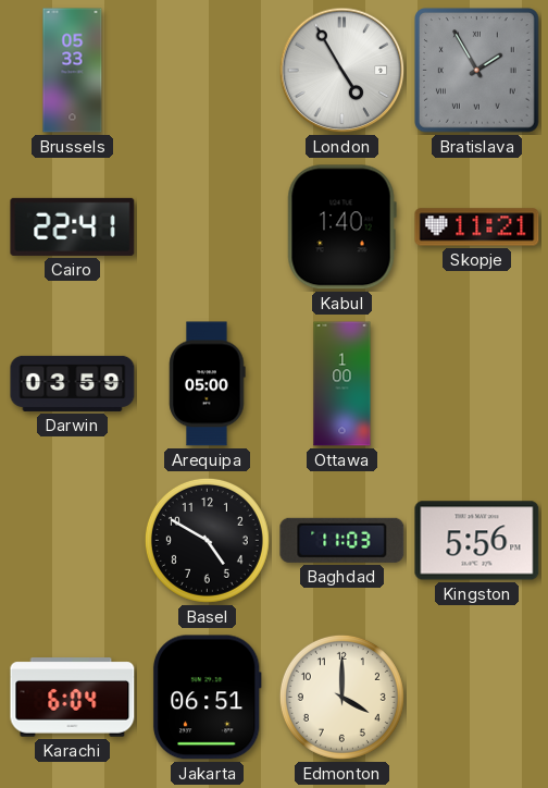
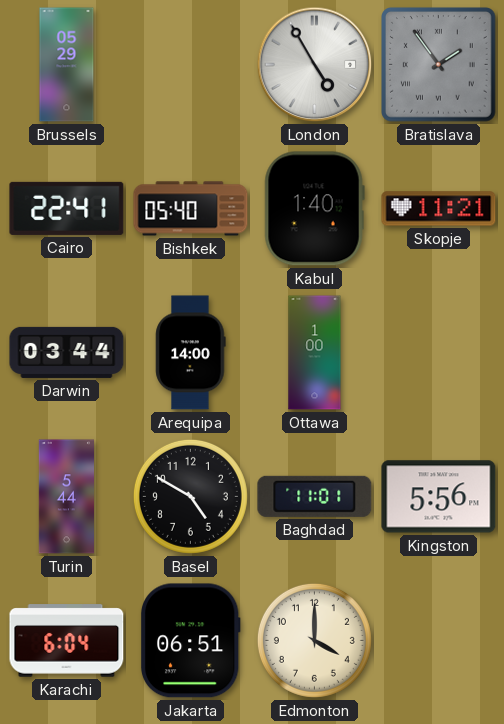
Brussels: 05:33 -> 05:29
Bratislava: 1:55 -> 1:54
Bishkek: none -> 05:40
Darwin: 03:59 -> 03:44
Arequipa: 05:00 -> 14:00
Turin: none -> 5:44
Baghdad: 11:03 -> 11:01
